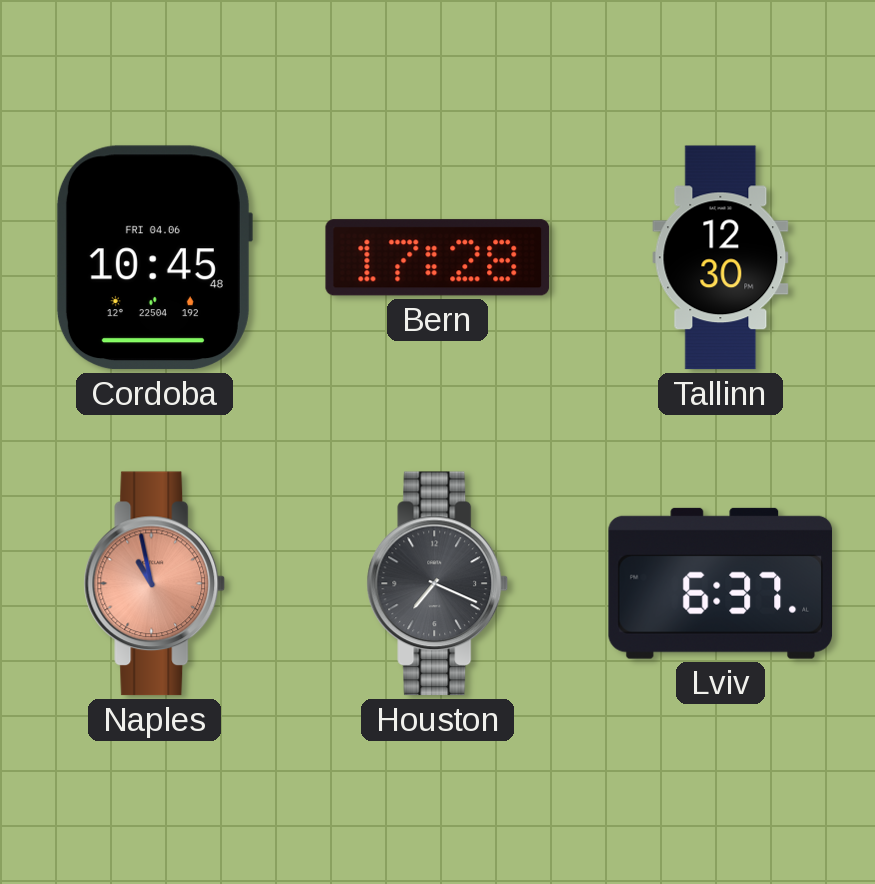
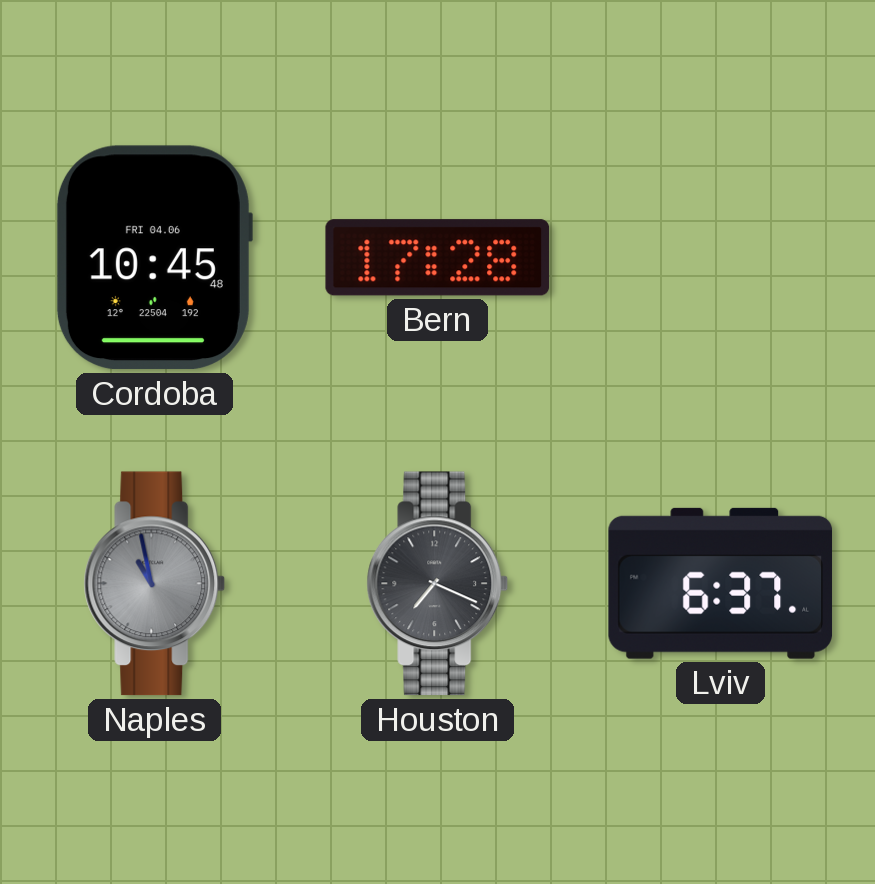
Tallinn: 12:30 -> none
Naples dial: salmon -> grey
